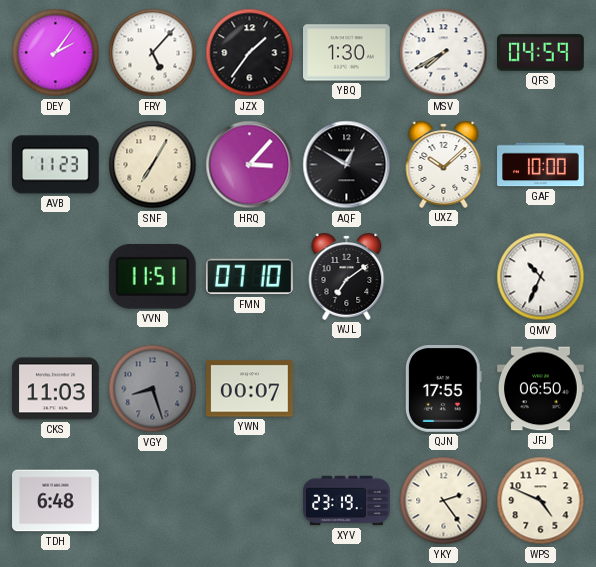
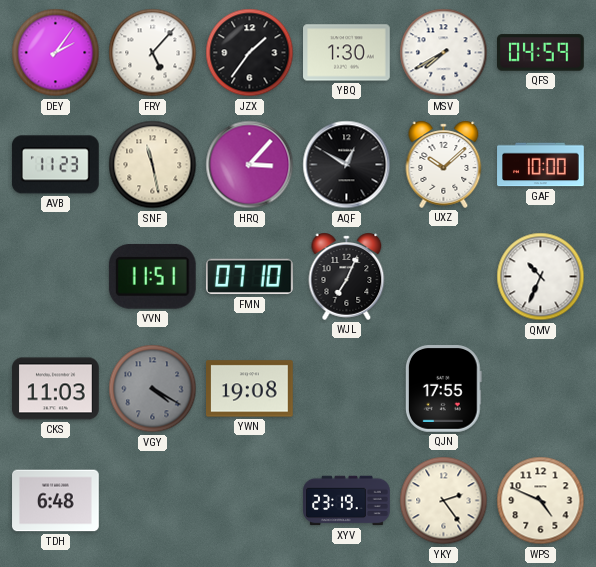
SNF: 7:05 -> 11:28
WJL: 7:09 -> 7:04
VGY: 8:27 -> 4:20
YWN: 00:07 -> 19:08
JFJ: 06:50 -> none
